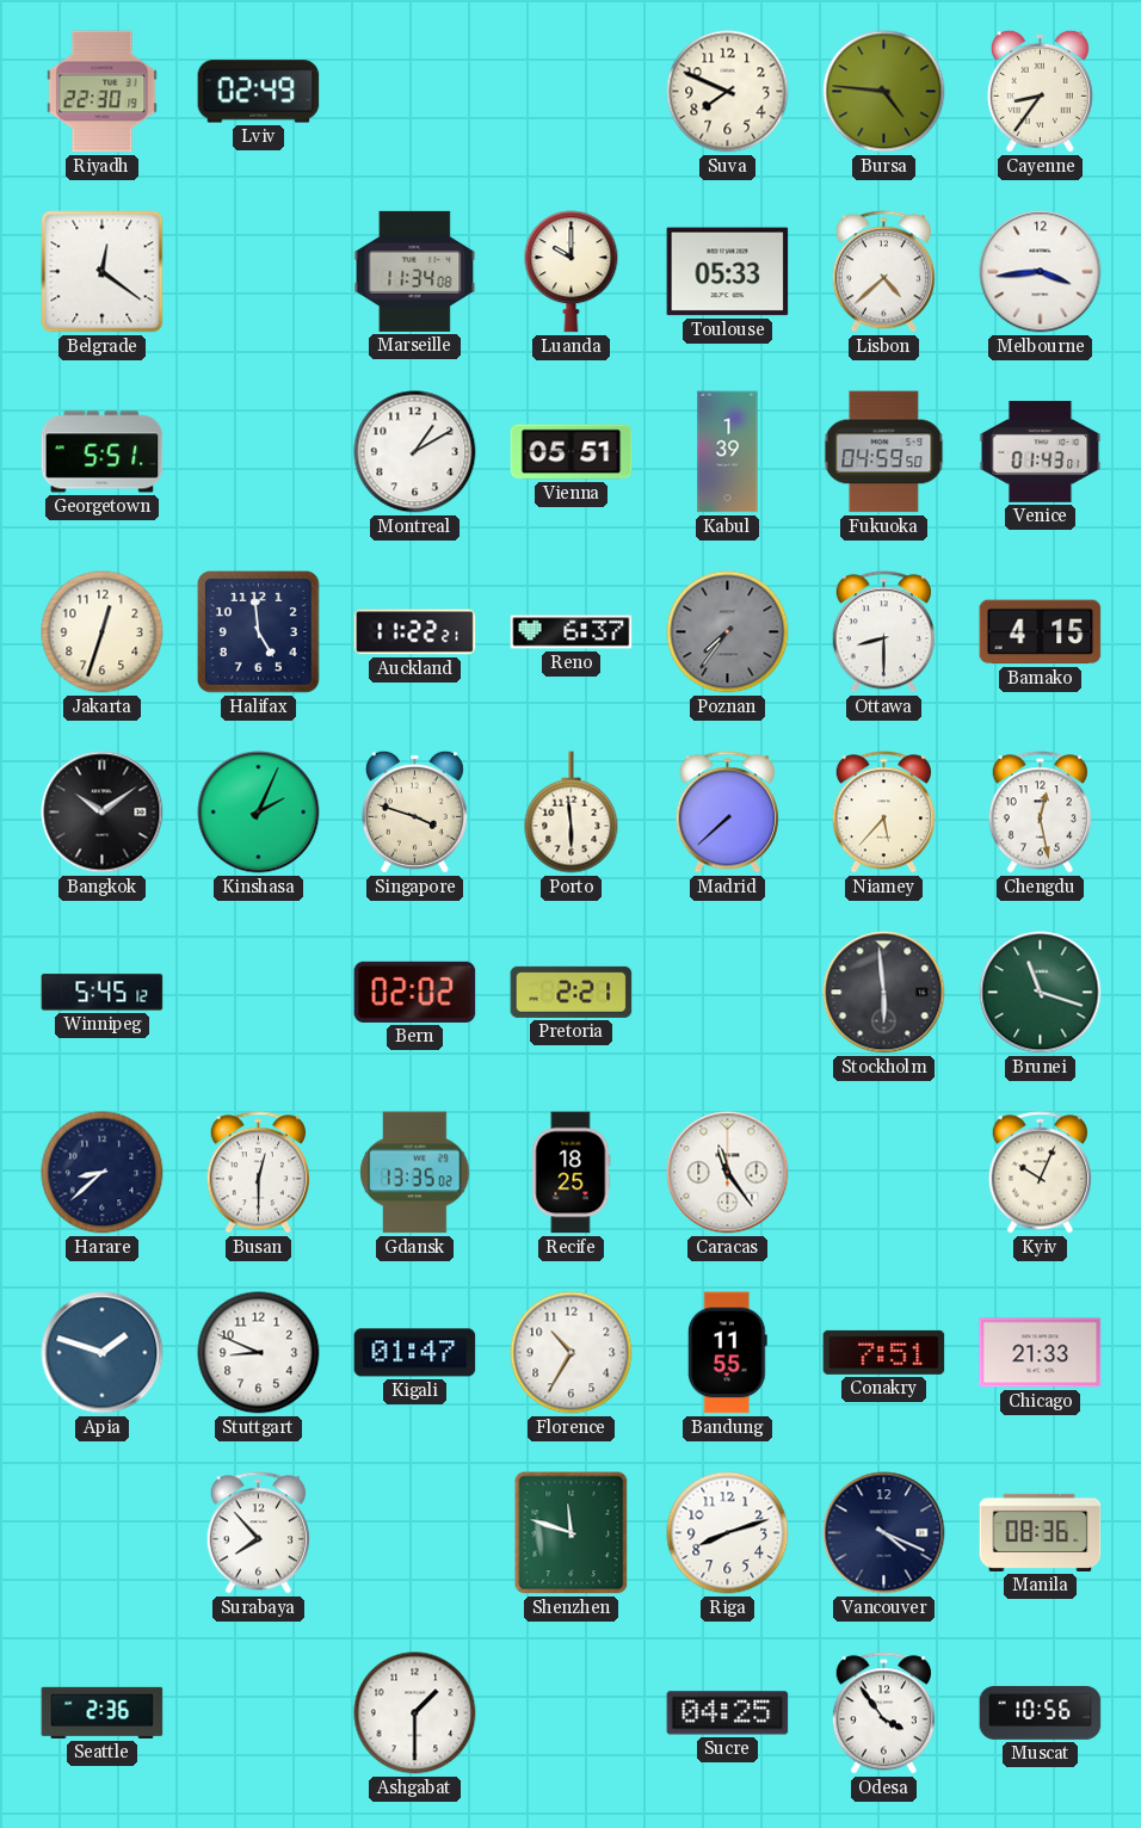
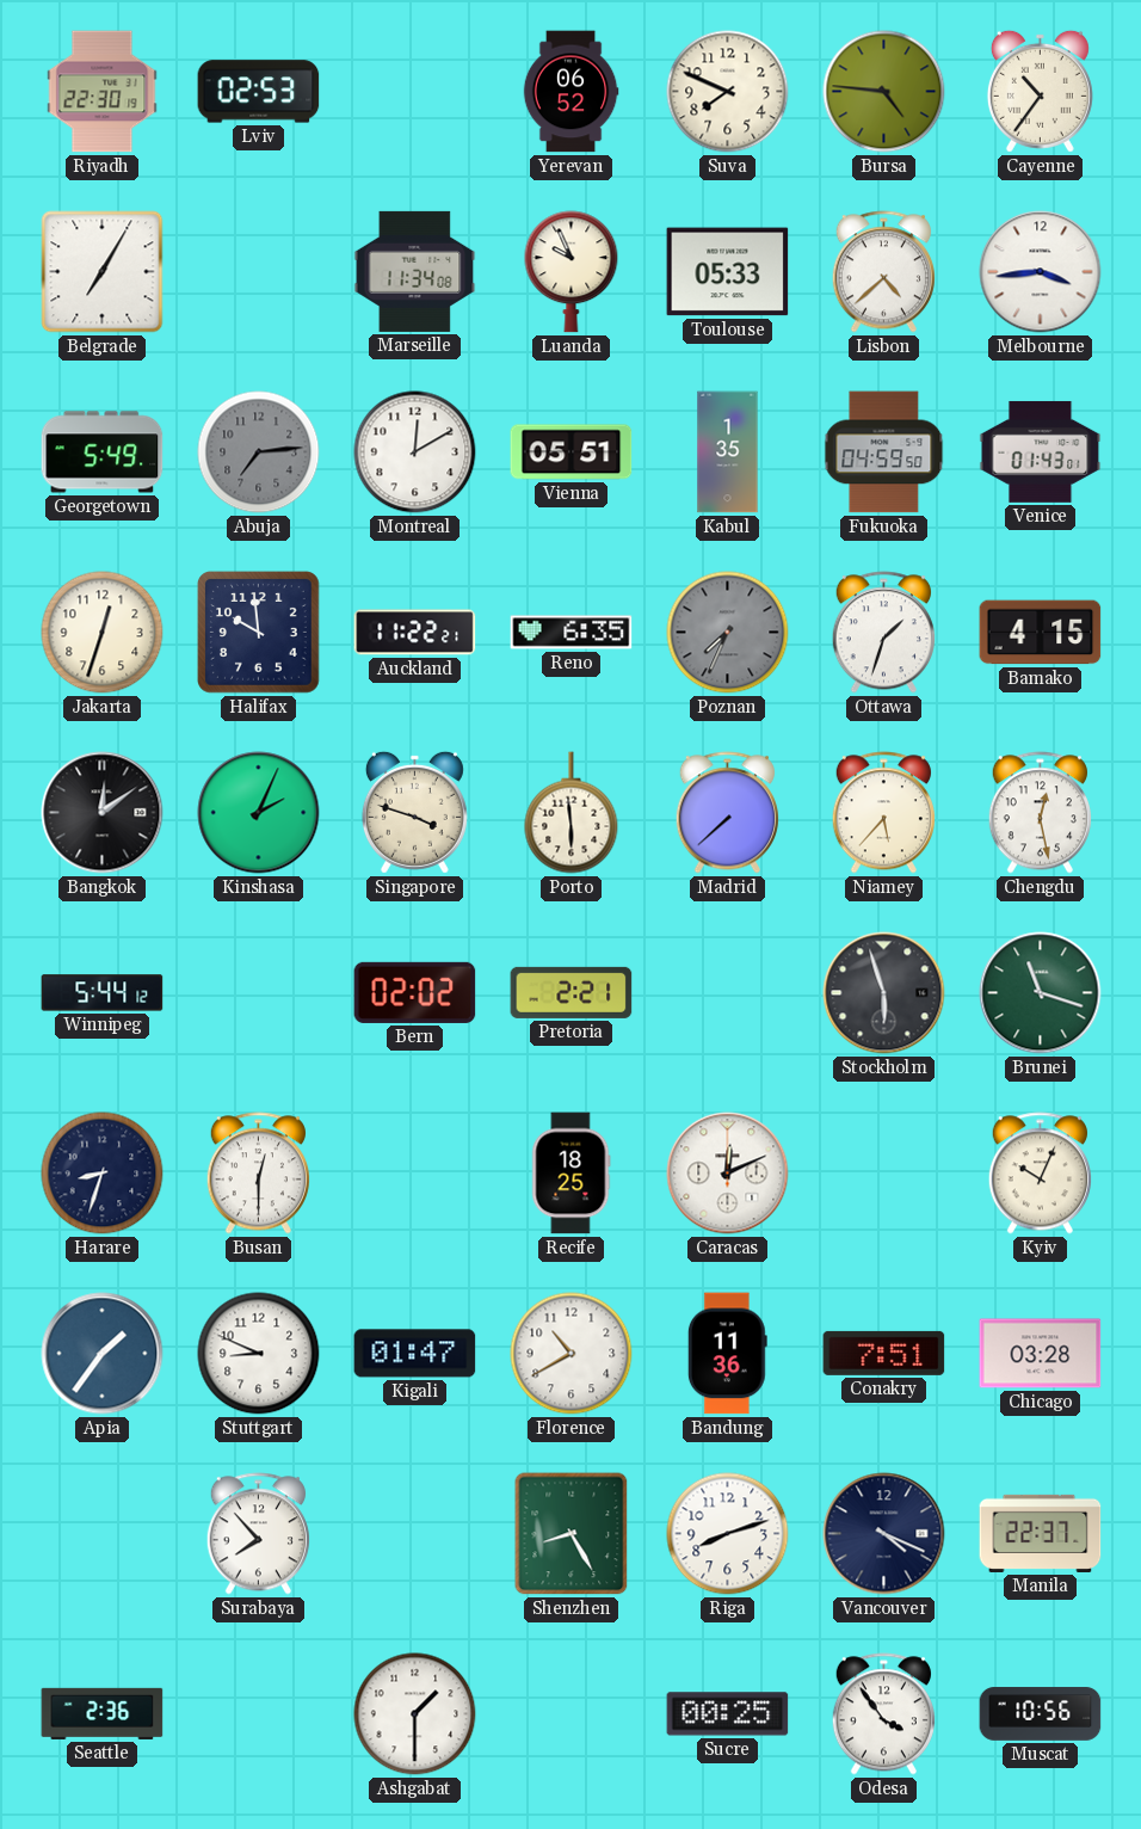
Lviv: 02:49 -> 02:53
Yerevan: none -> 06:52
Cayenne: 8:36 -> 10:36
Belgrade: 12:21 -> 7:05
Luanda: 10:00 -> 9:56
Georgetown: 5:51 -> 5:49
Abuja: none -> 7:14
Montreal: 1:10 -> 12:10
Kabul: 1:39 -> 1:35
Halifax: 4:59 -> 9:59
Reno: 6:37 -> 6:35
Poznan: 7:36 -> 7:34
Ottawa: 8:30 -> 1:33
Bangkok: 10:09 -> 12:09
Winnipeg: 5:45 -> 5:44
Stockholm: 5:59 -> 5:57
Harare: 8:38 -> 8:33
Gdansk: 13:35 -> none
Caracas: 11:24 -> 12:11
Apia: 1:48 -> 1:36
Florence: 10:35 -> 10:40
Bandung: 11:55 -> 11:36
Chicago: 21:33 -> 03:28
Shenzhen: 11:48 -> 8:25
Manila: 08:36 -> 22:37
Sucre: 04:25 -> 00:25
